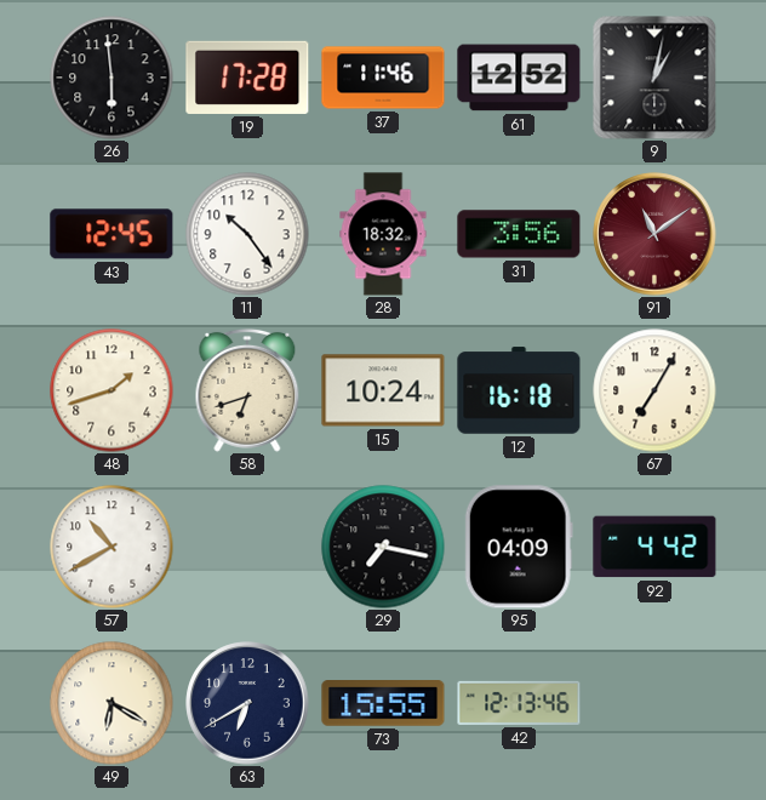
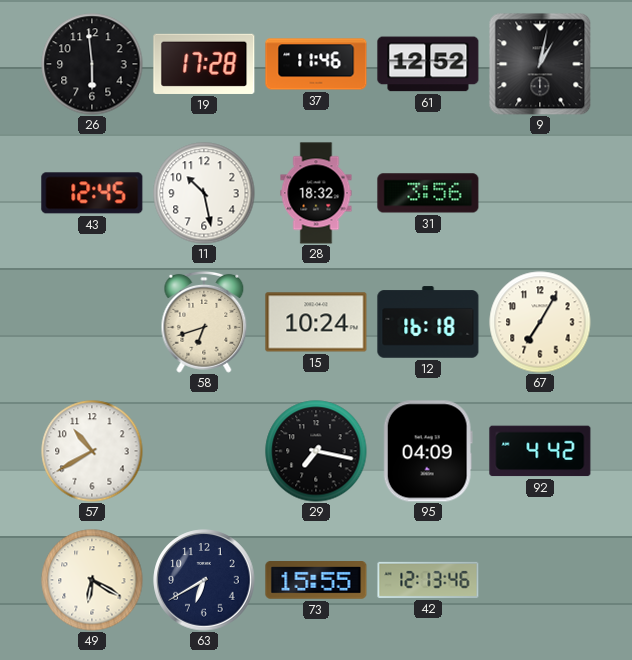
11: 10:24 -> 10:28
91: 11:09 -> none
48: 1:42 -> none
